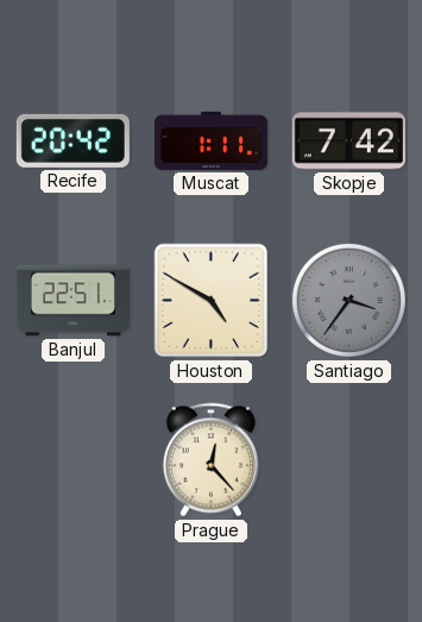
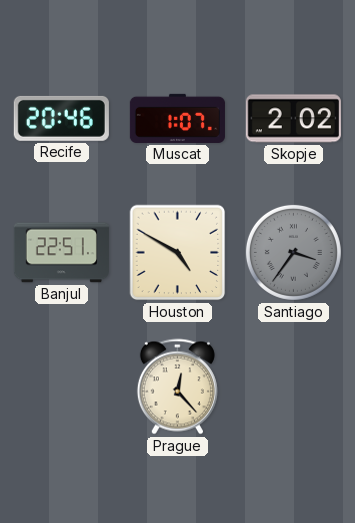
Recife: 20:42 -> 20:46
Muscat: 1:11 -> 1:07
Skopje: 7:42 -> 2:02
